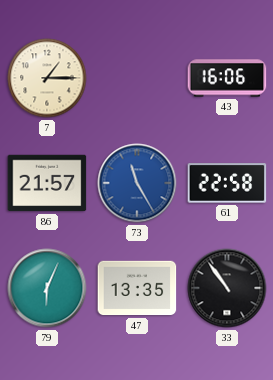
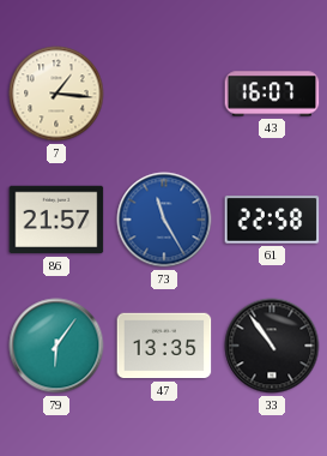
7: 1:15 -> 1:16
43: 16:06 -> 16:07
79: 6:04 -> 6:06
